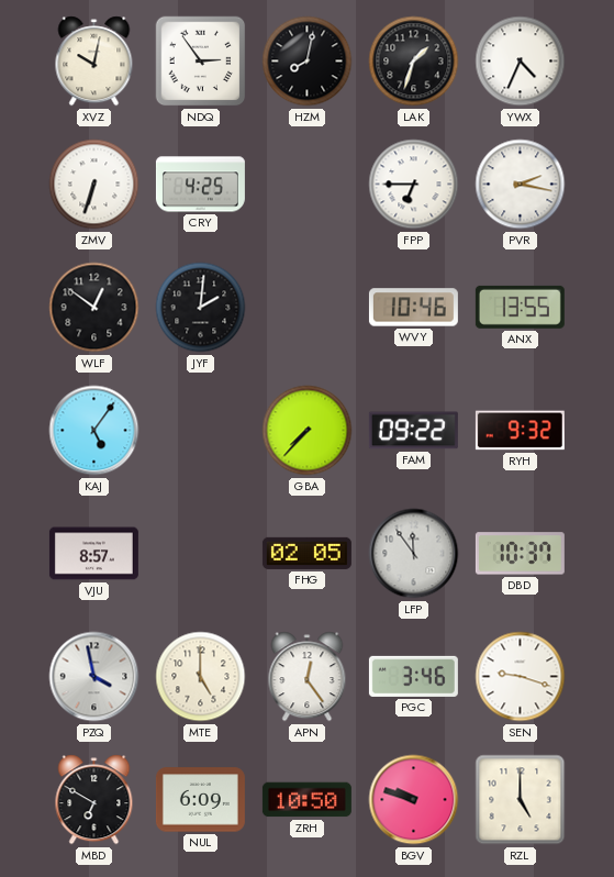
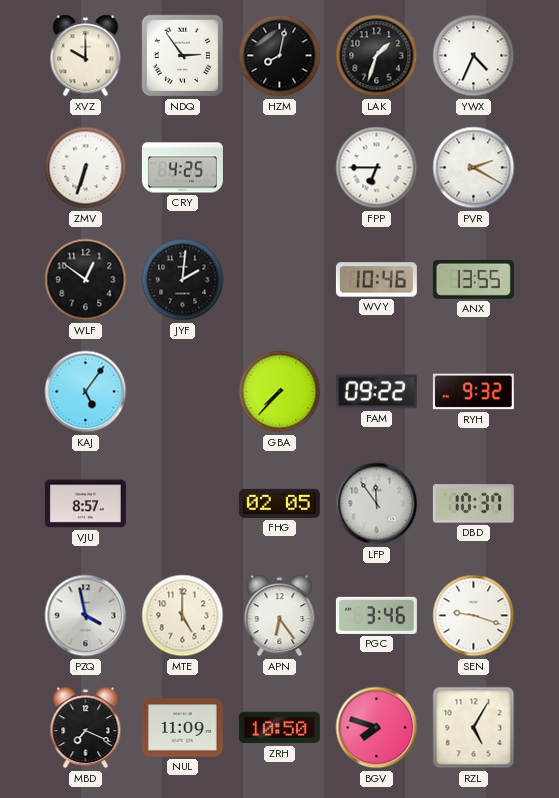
XVZ: 10:02 -> 10:00
PVR: 2:17 -> 2:20
APN: 12:24 -> 6:24
MBD: 6:50 -> 7:19
NUL: 6:09 -> 11:09
BGV: 9:48 -> 7:48
RZL: 5:00 -> 5:05
